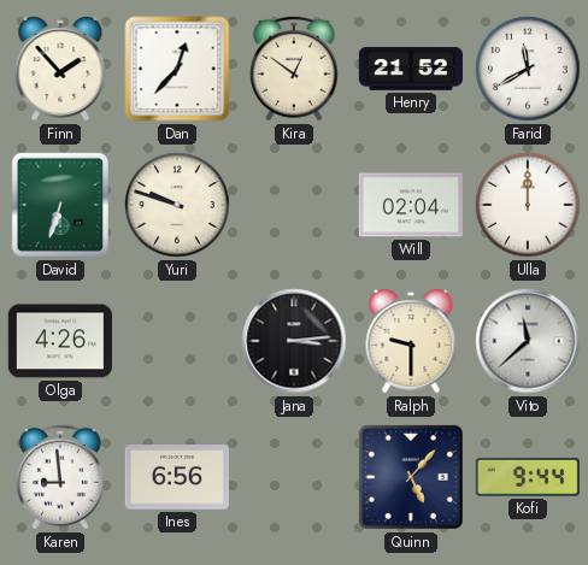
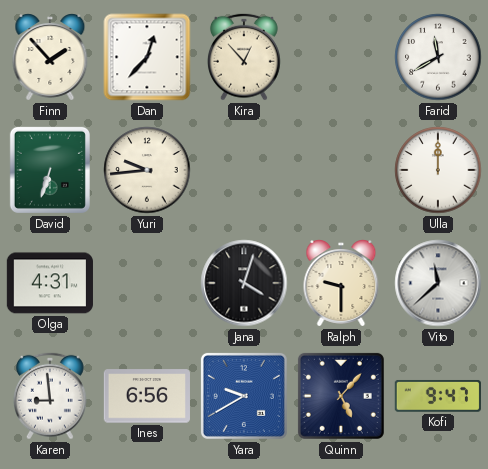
Kira: 12:51 -> 12:53
Henry: 21:52 -> none
Yuri: 9:48 -> 9:44
Will: 02:04 -> none
Olga: 4:26 -> 4:31
Jana: 3:14 -> 4:03
Yara: none -> 9:40
Kofi: 9:44 -> 9:47
